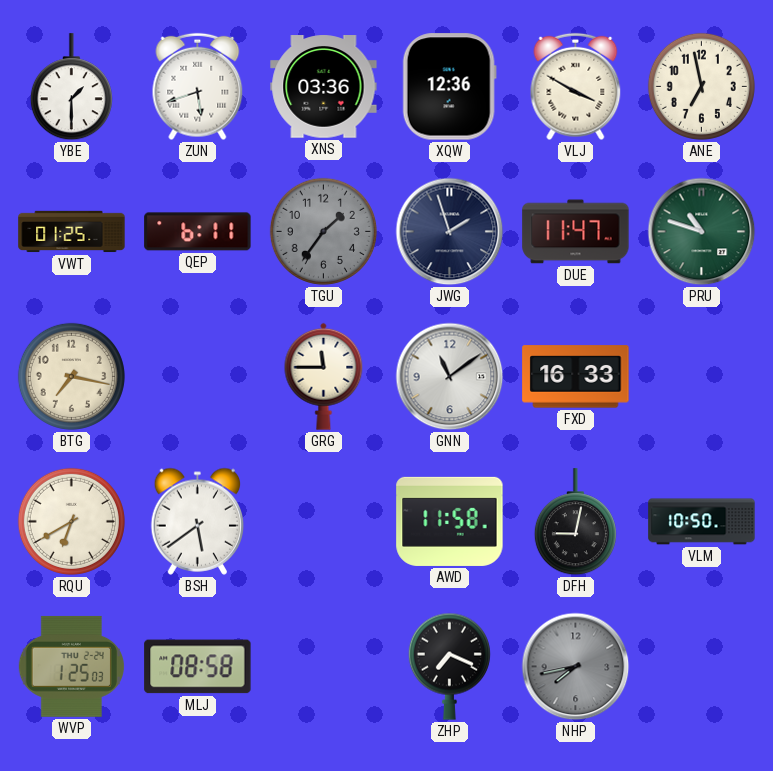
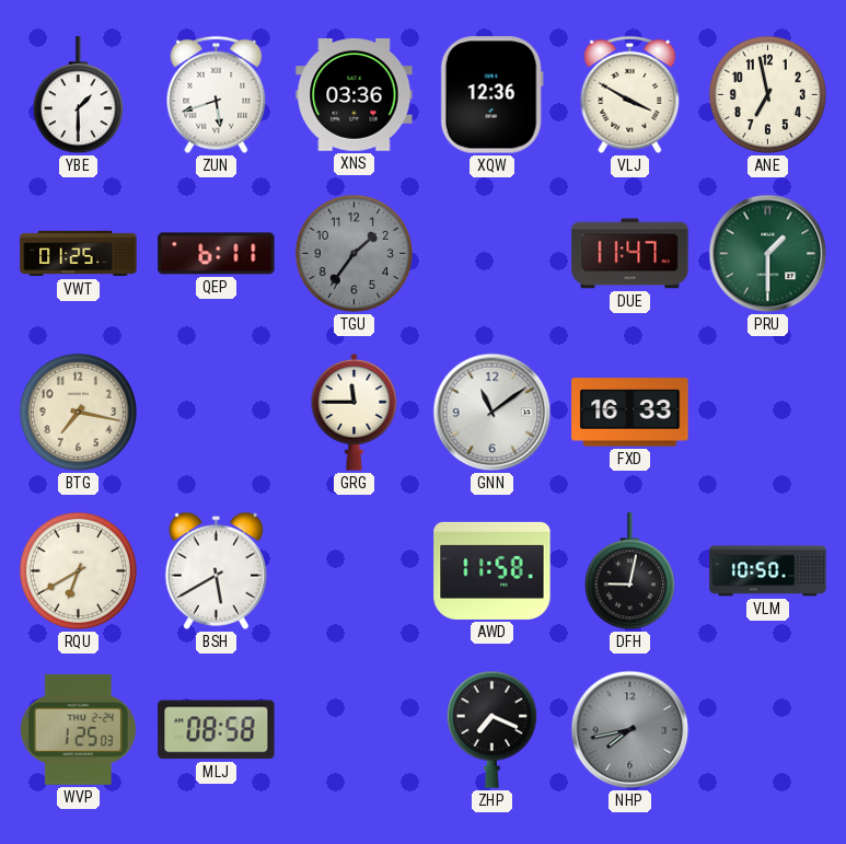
JWG: 1:57 -> none
PRU: 10:48 -> 1:30
BSH: 5:39 -> 5:40
